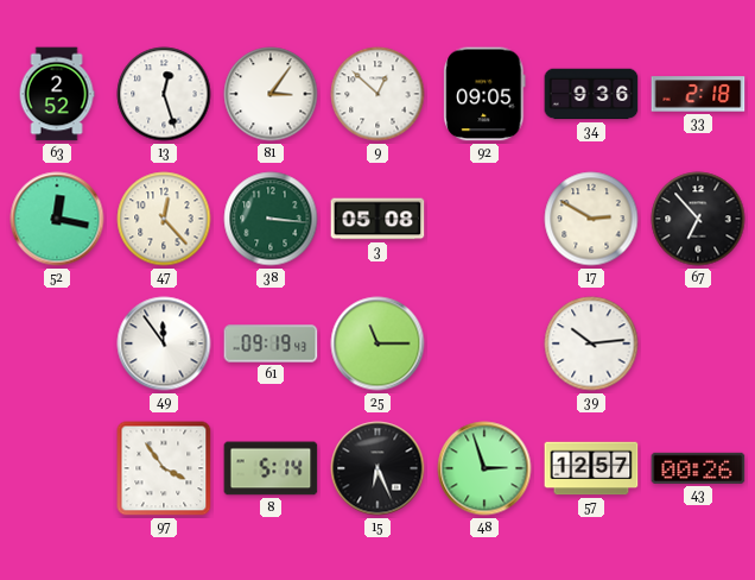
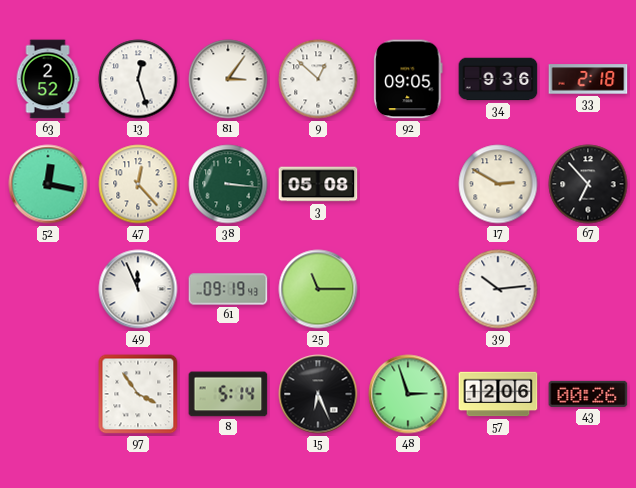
49: 11:54 -> 11:56
57: 12:57 -> 12:06
